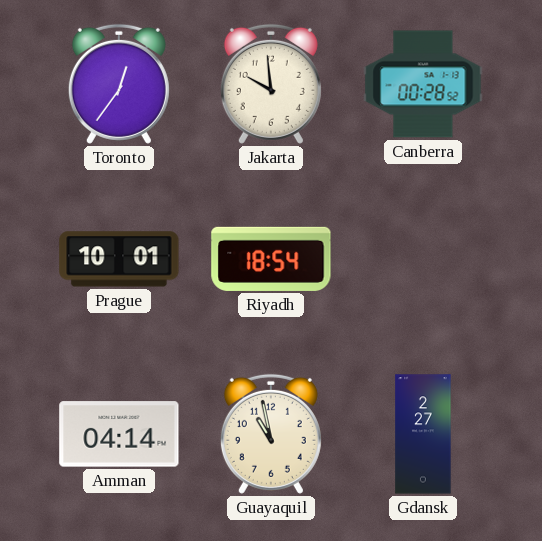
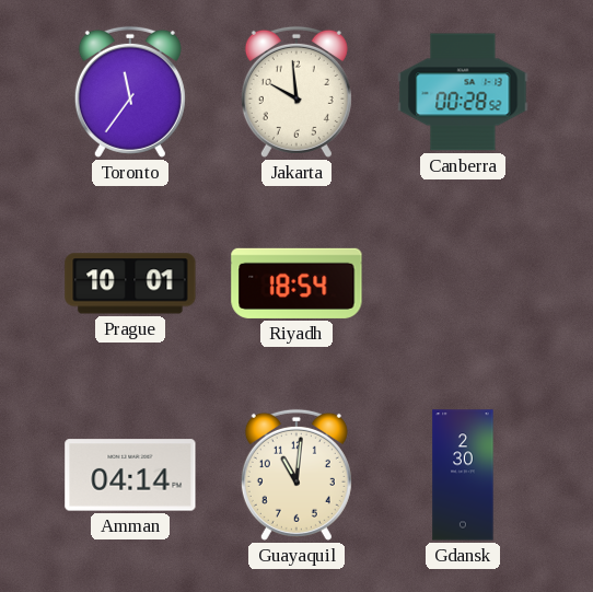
Toronto: 12:36 -> 11:36
Guayaquil: 10:58 -> 11:01
Gdansk: 2:27 -> 2:30
